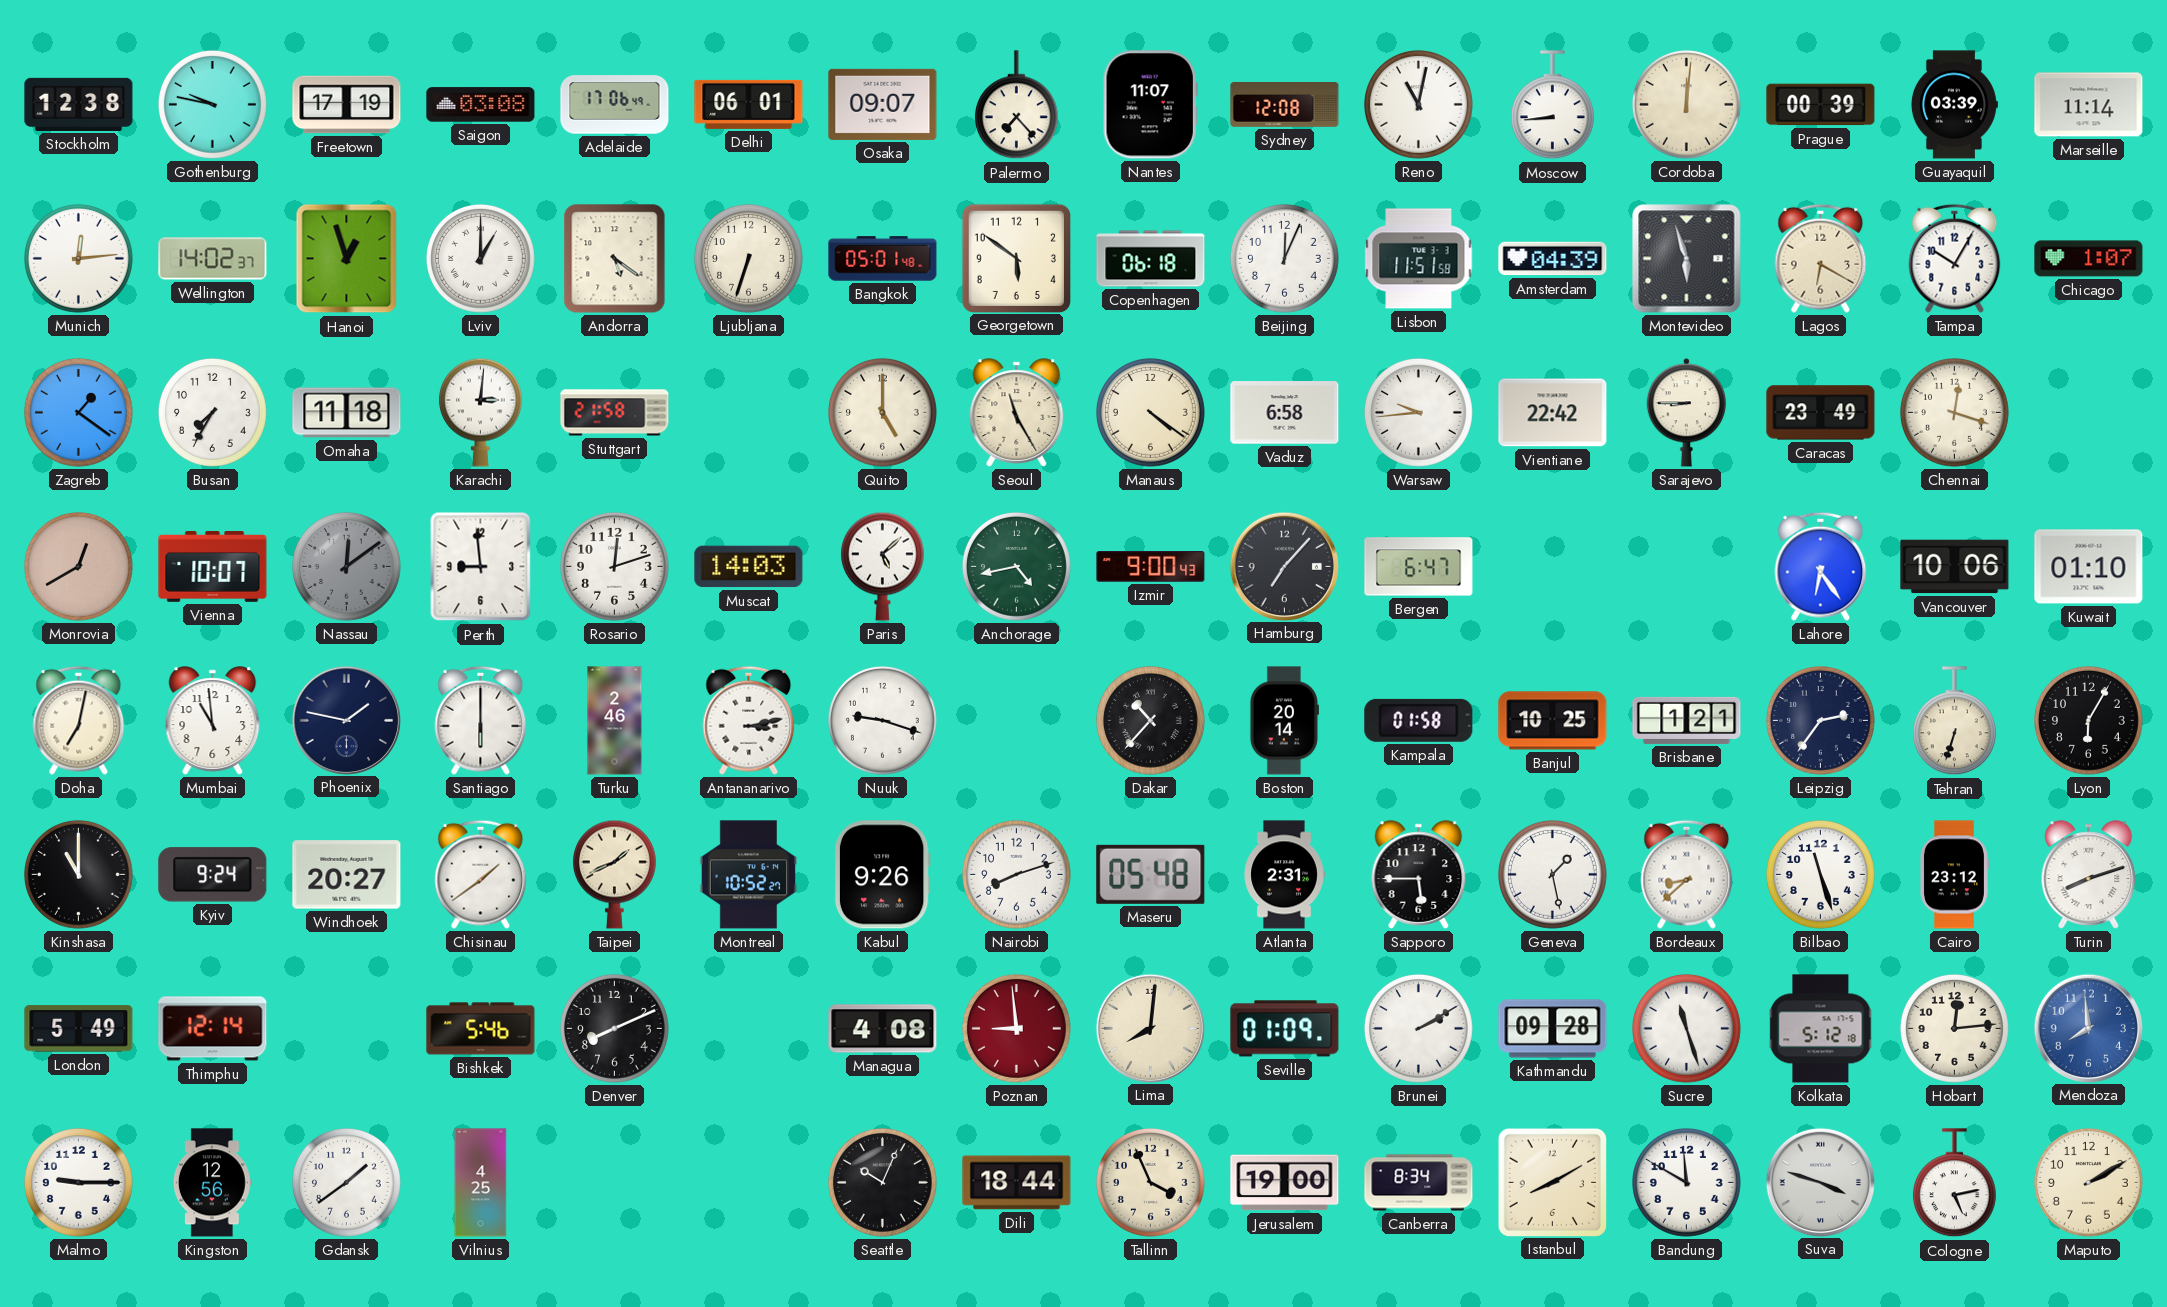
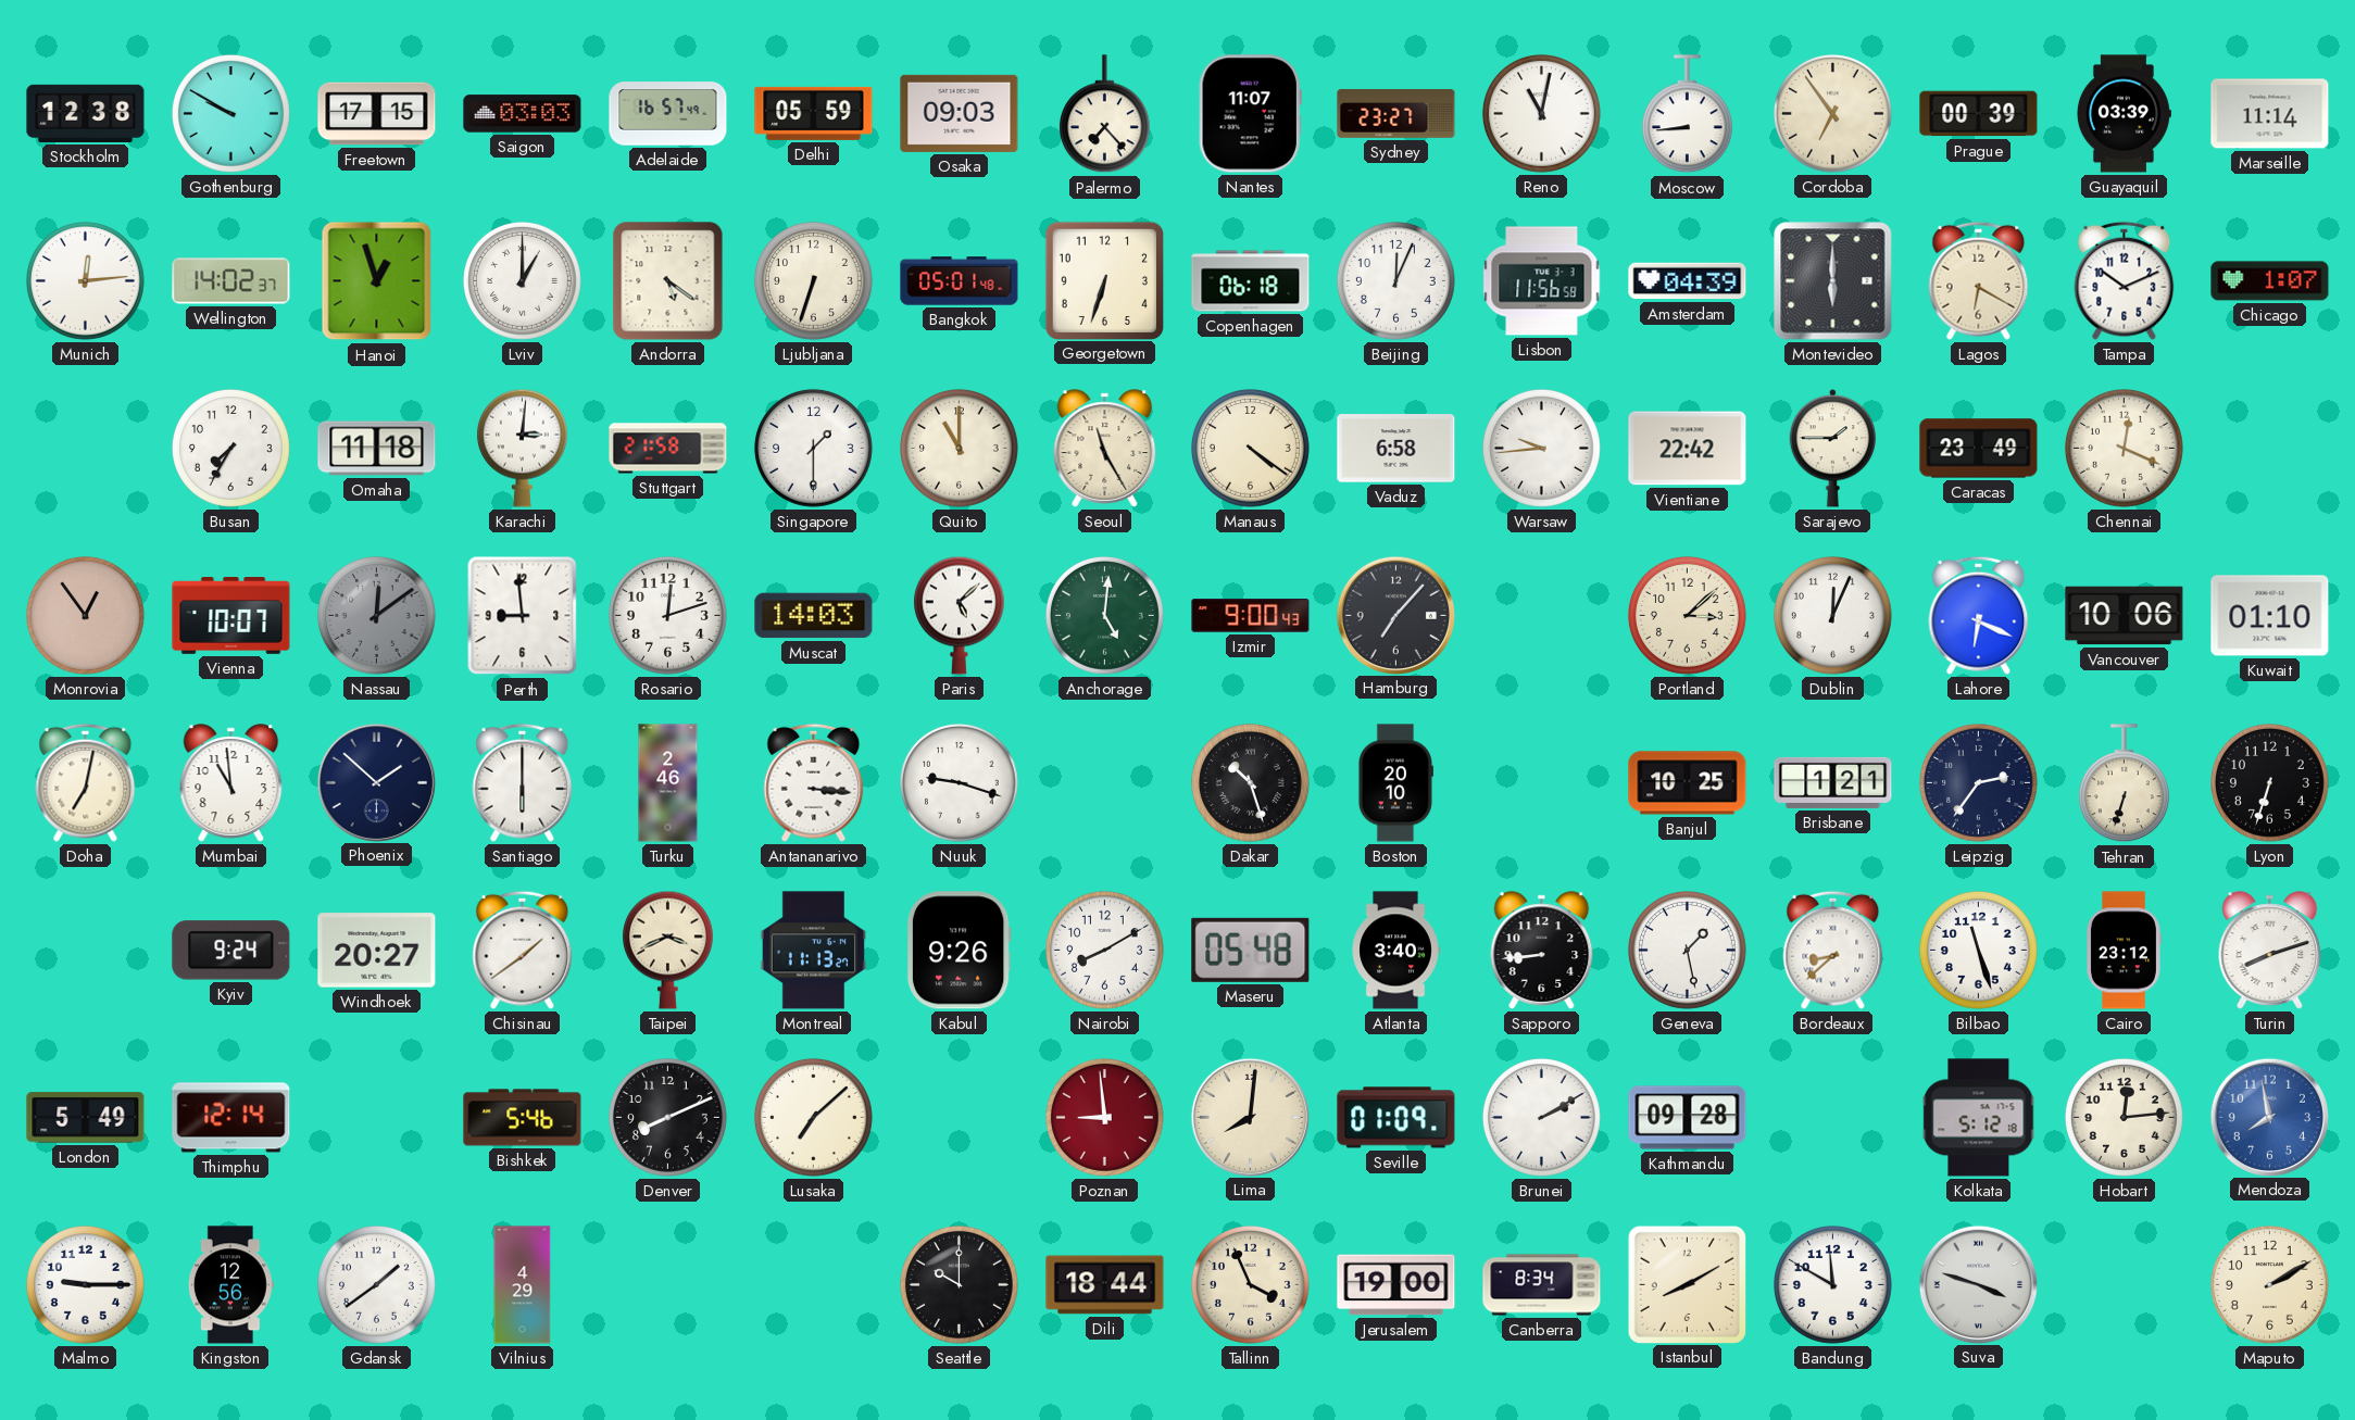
Gothenburg: 9:47 -> 9:50
Freetown: 17:19 -> 17:15
Saigon: 03:08 -> 03:03
Adelaide: 17:06 -> 16:57
Delhi: 06:01 -> 05:59
Osaka: 09:07 -> 09:03
Sydney: 12:08 -> 23:27
Cordoba: 12:01 -> 6:54
Georgetown: 5:51 -> 6:33
Lisbon: 11:51 -> 11:56
Montevideo: 5:57 -> 6:00
Tampa: 10:05 -> 10:11
Zagreb: 1:21 -> none
Singapore: none -> 1:30
Quito: 5:00 -> 11:00
Sarajevo: 8:45 -> 1:45
Chennai: 12:18 -> 12:19
Monrovia: 12:40 -> 12:54
Anchorage: 4:43 -> 5:01
Bergen: 6:47 -> none
Portland: none -> 3:08
Dublin: none -> 12:04
Lahore: 6:24 -> 6:19
Phoenix: 1:47 -> 1:52
Antananarivo: 3:13 -> 3:16
Dakar: 10:37 -> 10:27
Boston: 20:14 -> 20:10
Kampala: 01:58 -> none
Lyon: 6:05 -> 6:33
Kinshasa: 11:00 -> none
Taipei: 1:41 -> 3:41
Montreal: 10:52 -> 11:13
Nairobi: 8:12 -> 8:10
Atlanta: 2:31 -> 3:40
Sapporo: 5:45 -> 8:44
Lusaka: none -> 7:08
Managua: 4:08 -> none
Sucre: 11:27 -> none
Mendoza: 7:59 -> 7:58
Vilnius: 4:25 -> 4:29
Seattle: 10:04 -> 10:00
Cologne: 5:13 -> none
